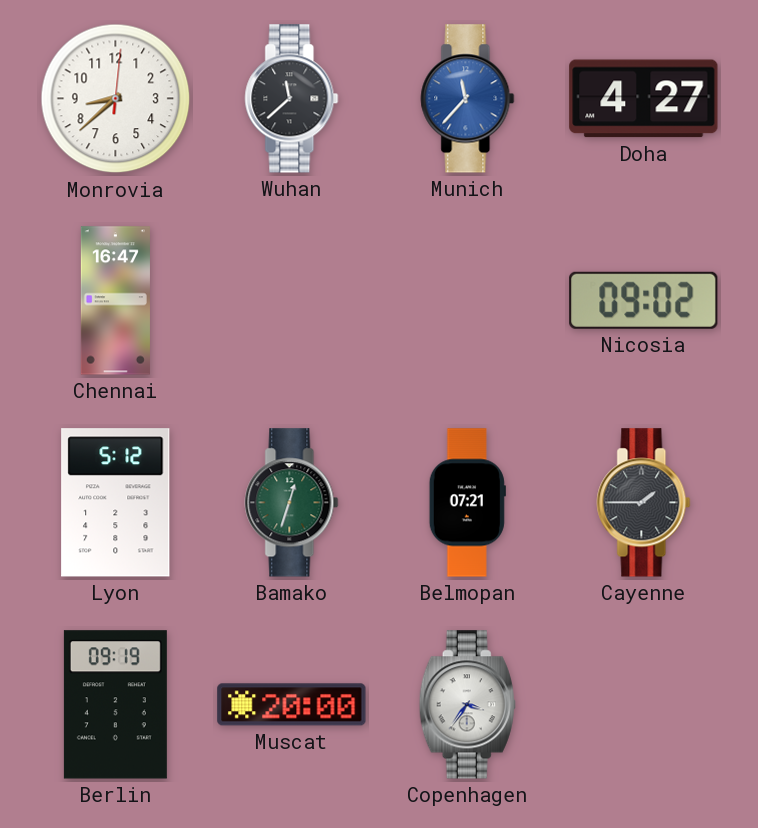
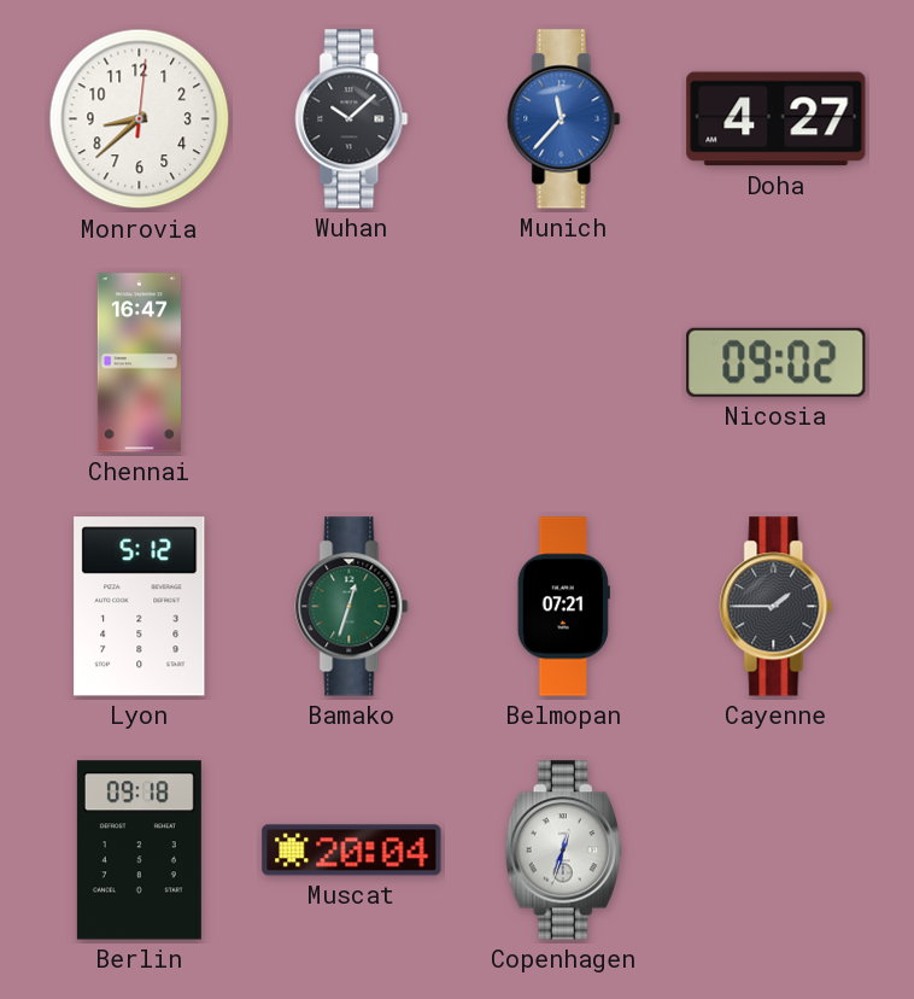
Wuhan: 11:38 -> 10:08
Berlin: 09:19 -> 09:18
Muscat: 20:00 -> 20:04
Copenhagen: 3:36 -> 12:33
